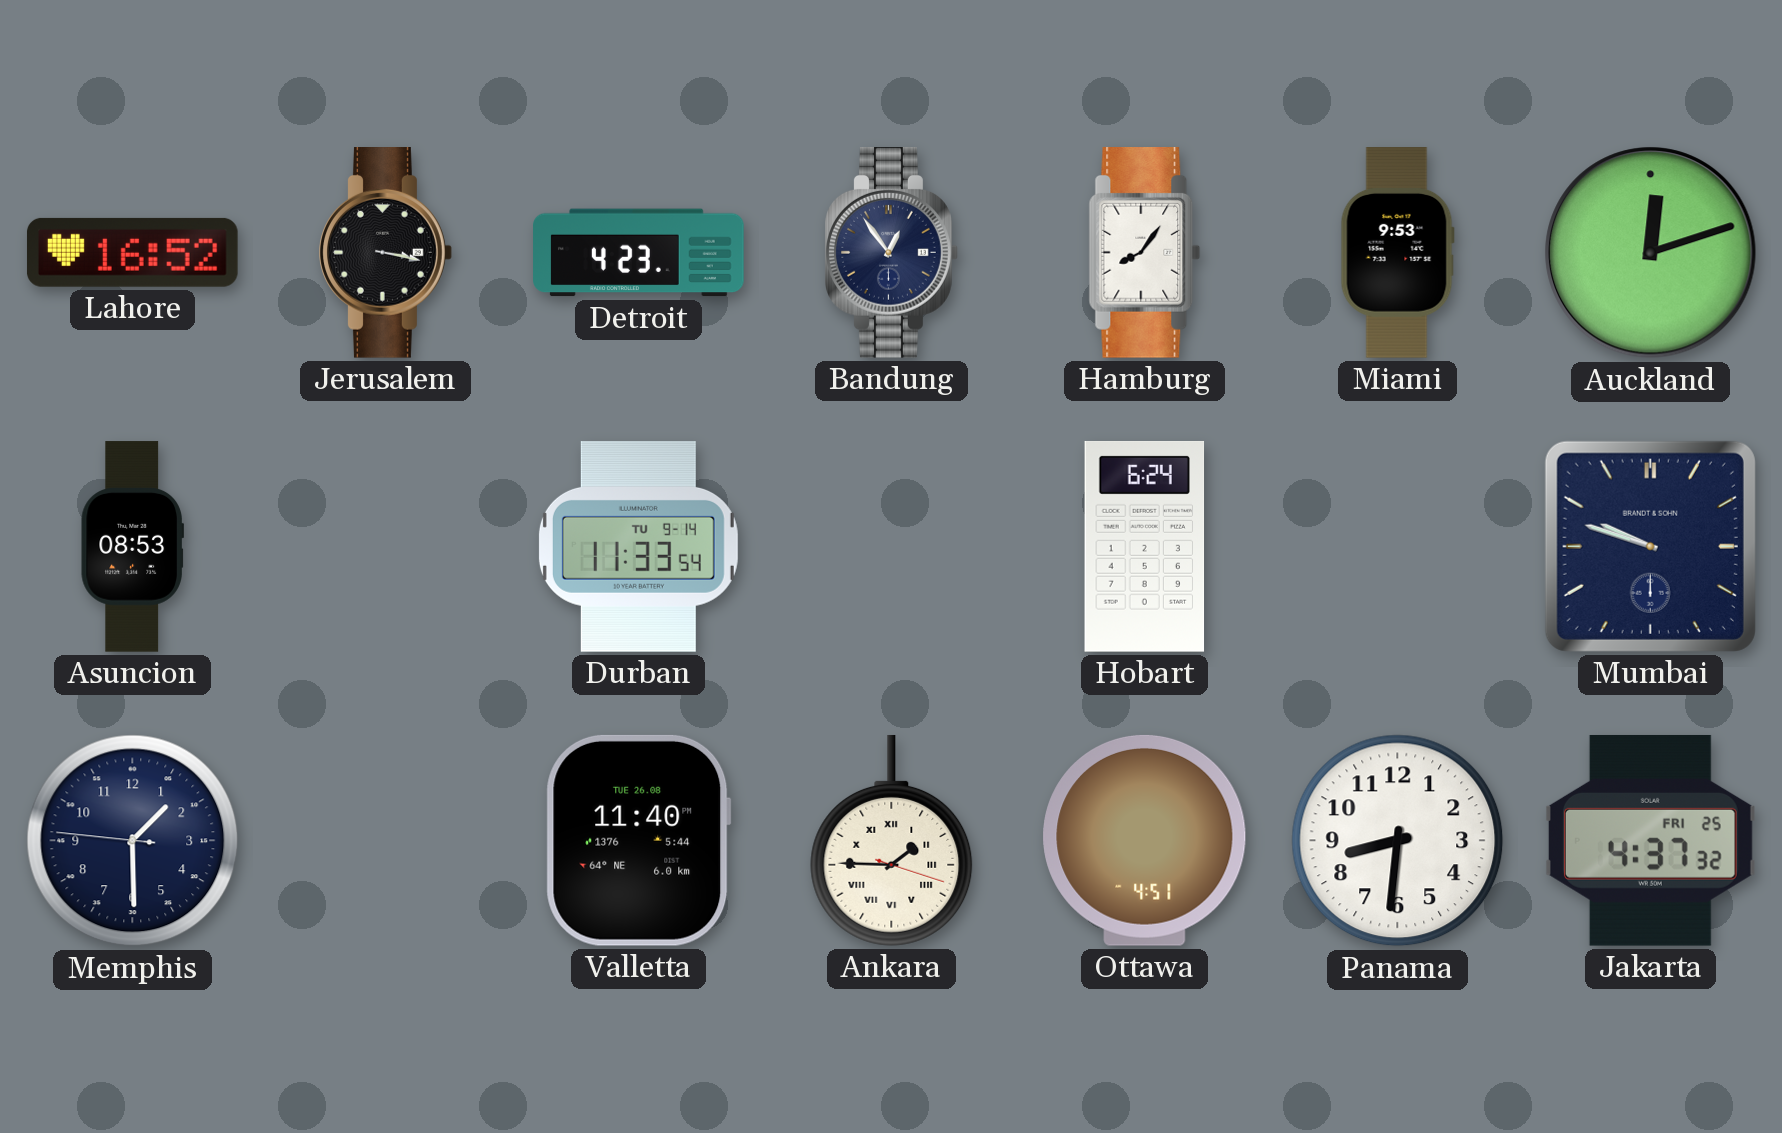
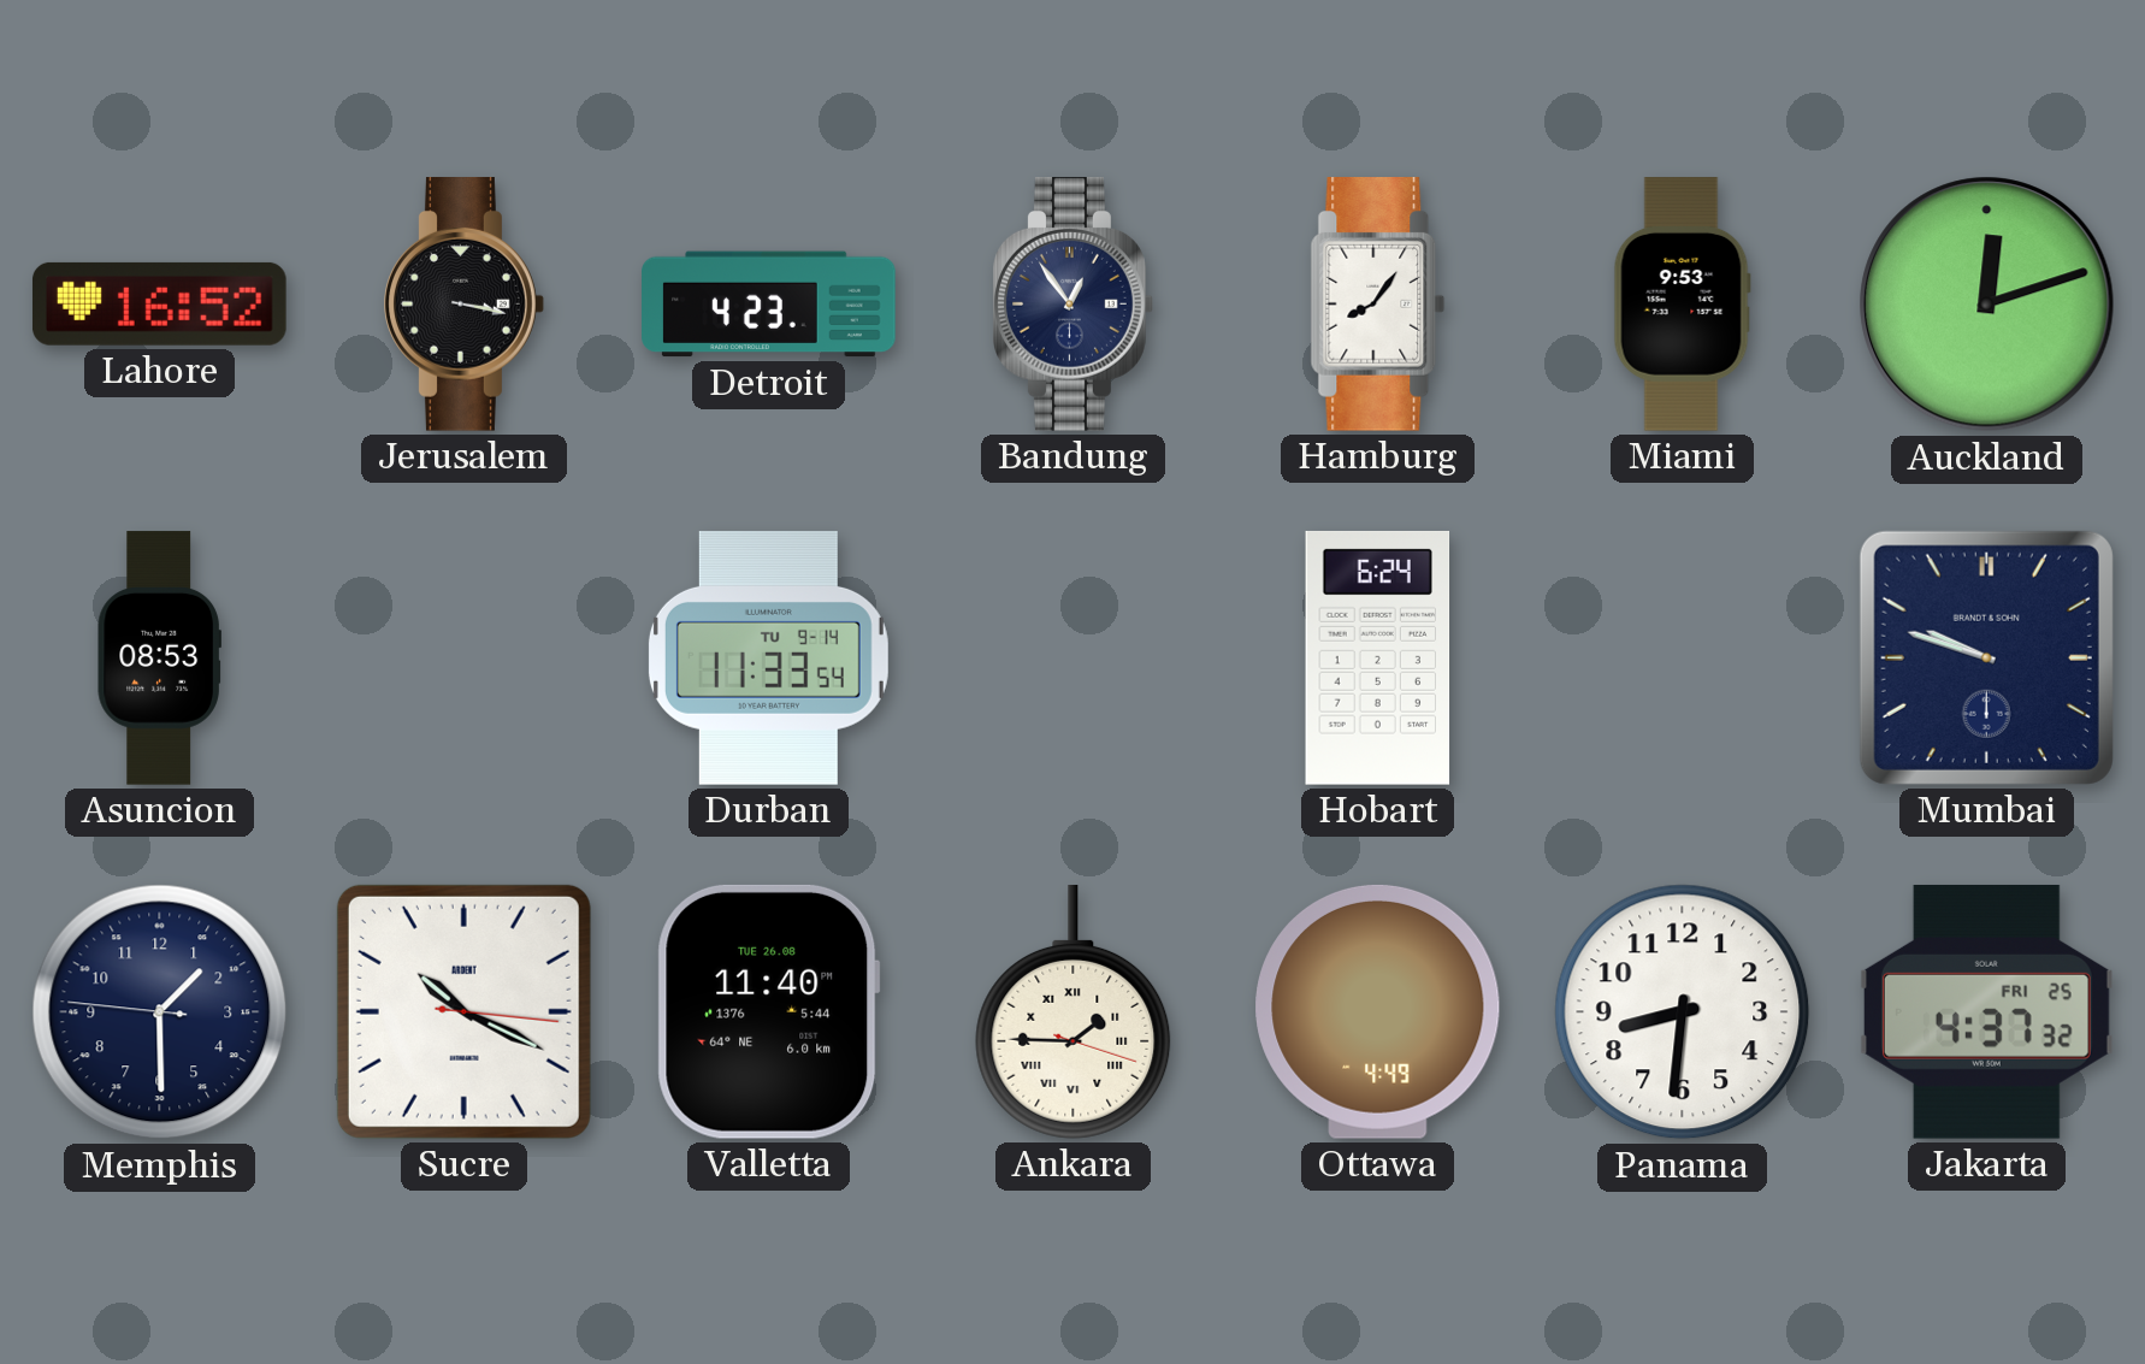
Sucre: none -> 10:19
Ottawa: 4:51 -> 4:49
